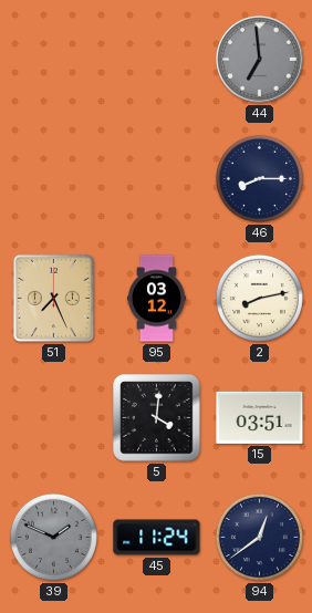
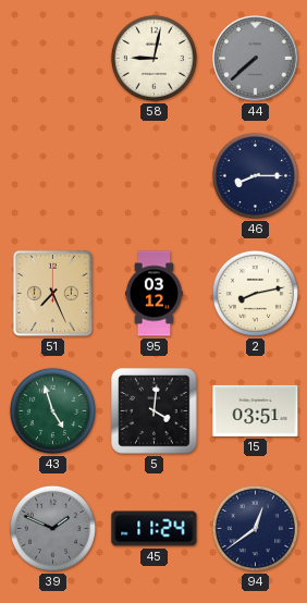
58: none -> 9:02
44: 6:59 -> 7:38
43: none -> 4:57
